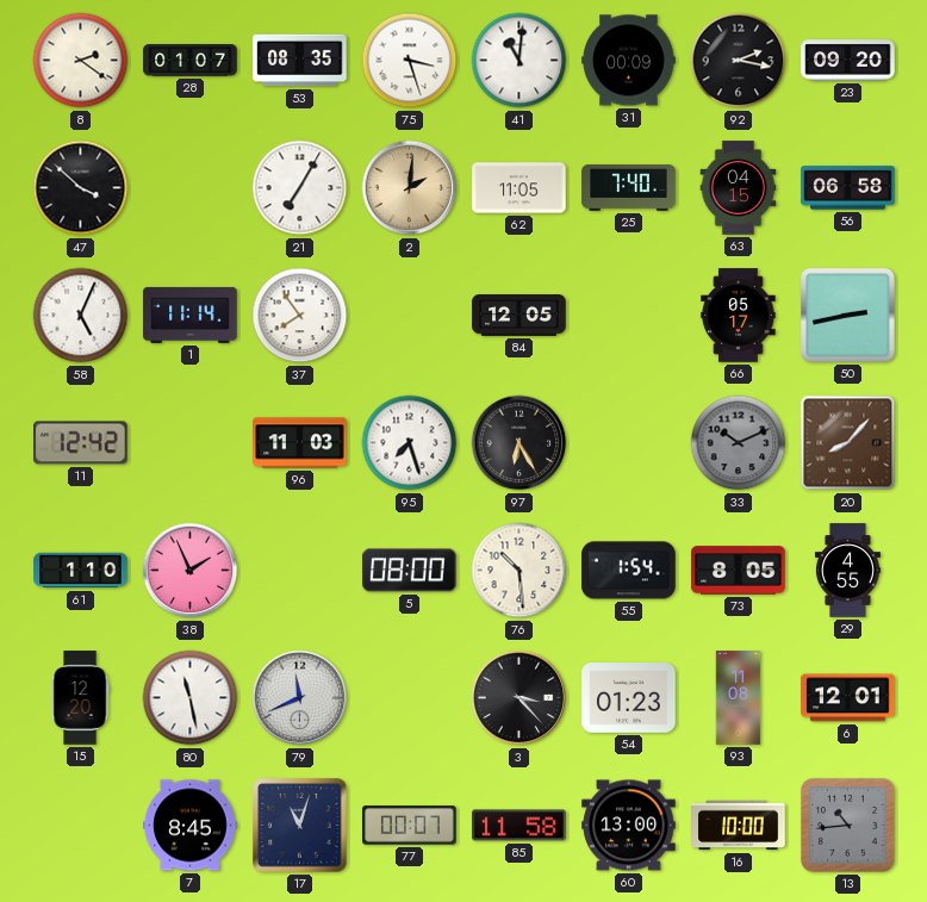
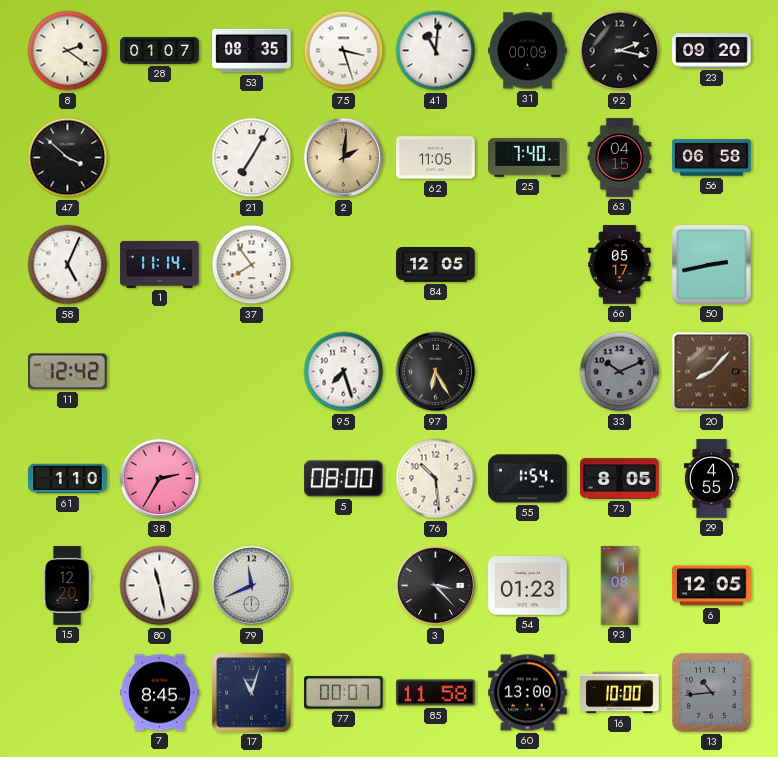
96: 11:03 -> none
38: 1:56 -> 2:35
6: 12:01 -> 12:05
